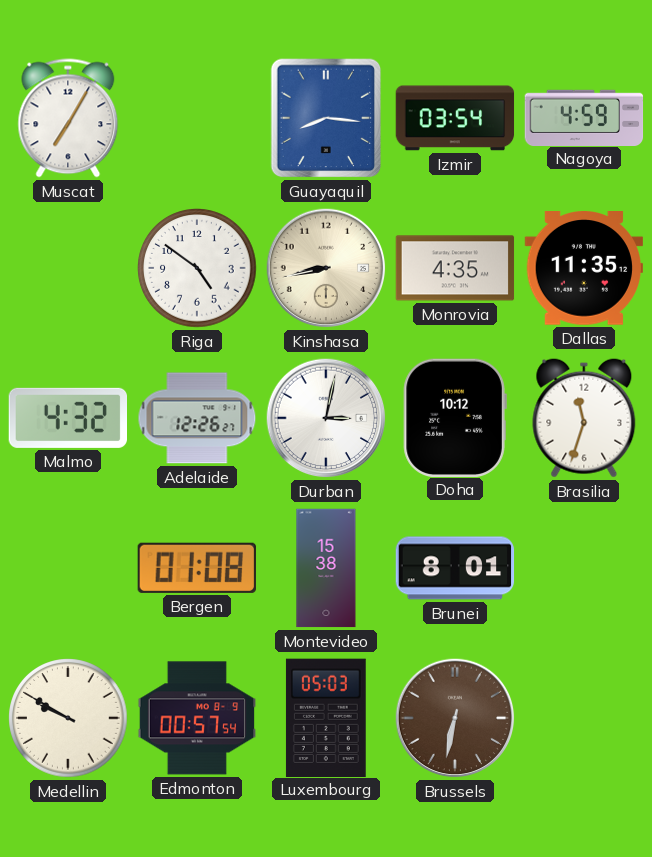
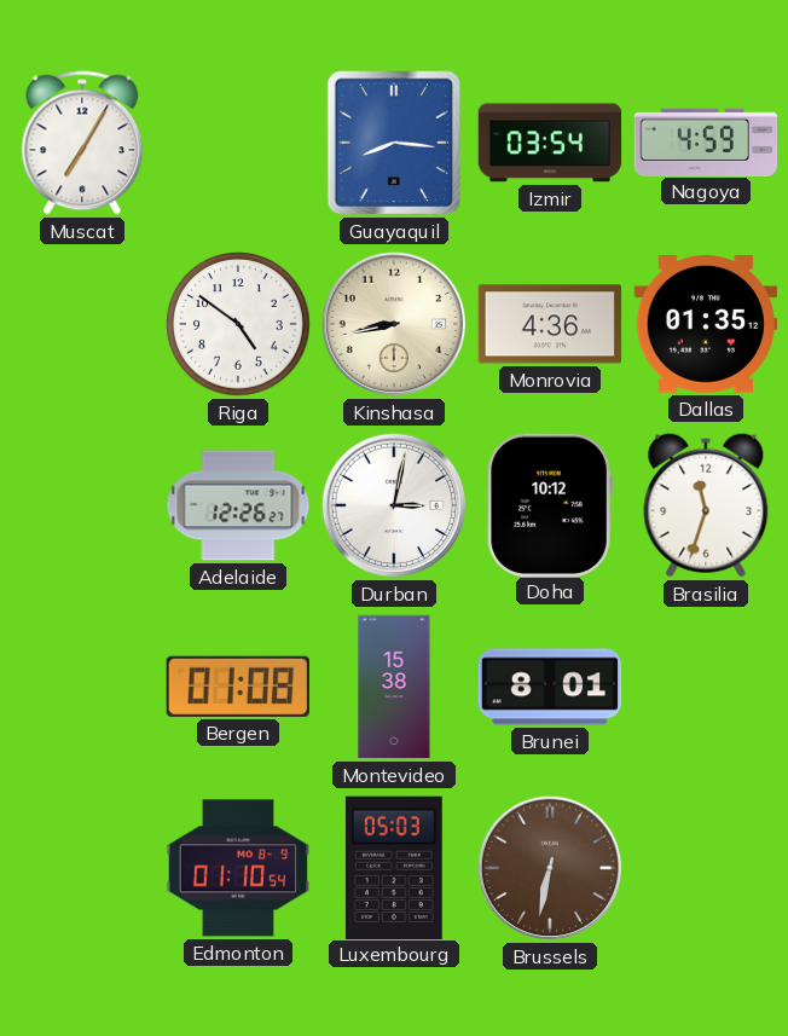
Monrovia: 4:35 -> 4:36
Dallas: 11:35 -> 01:35
Malmo: 4:32 -> none
Medellin: 9:50 -> none
Edmonton: 00:57 -> 01:10
